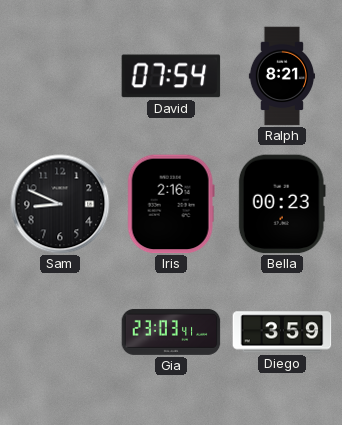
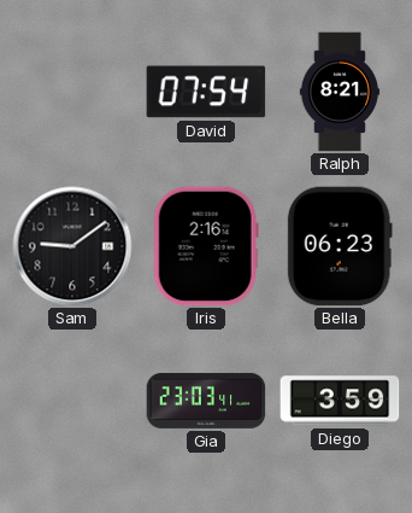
Sam: 8:49 -> 9:09
Bella: 00:23 -> 06:23
